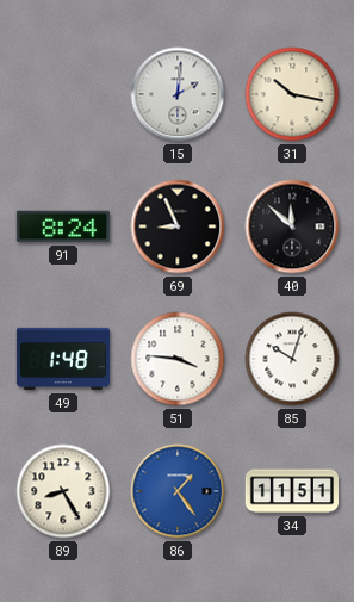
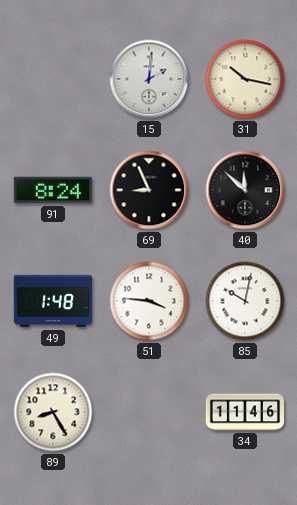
85: 10:03 -> 10:02
86: 1:24 -> none
34: 11:51 -> 11:46
